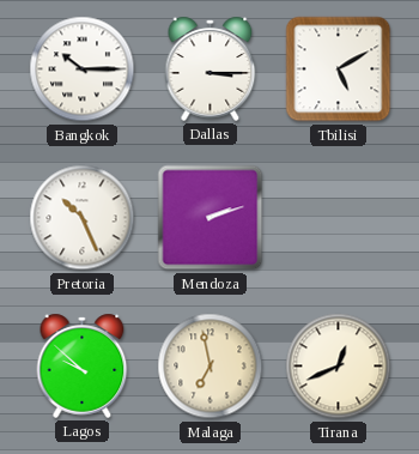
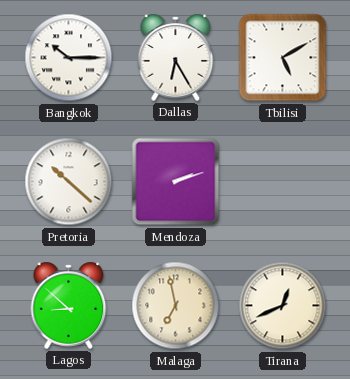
Dallas: 3:15 -> 6:25
Pretoria: 10:26 -> 10:22
Lagos: 9:52 -> 8:52
